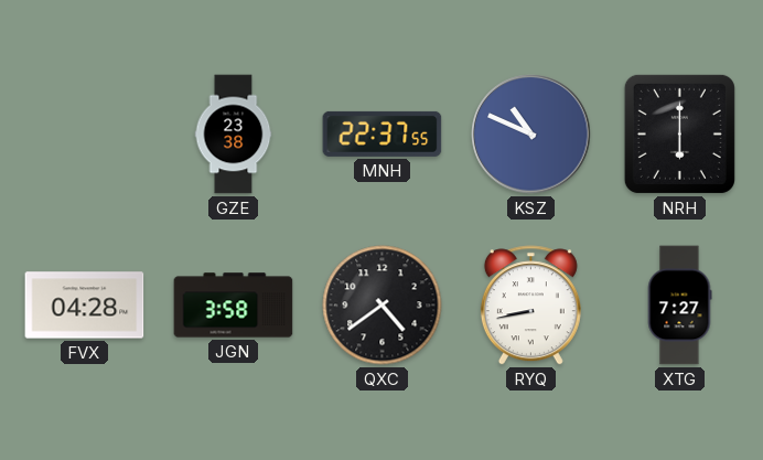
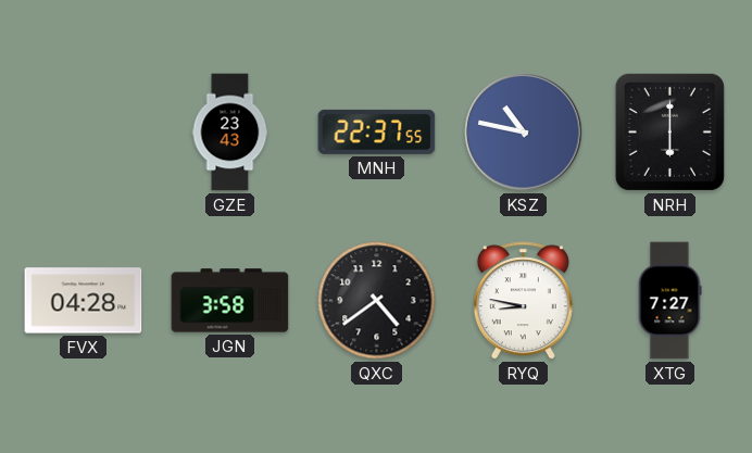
GZE: 23:38 -> 23:43
KSZ: 10:49 -> 10:47
RYQ: 8:43 -> 8:47
